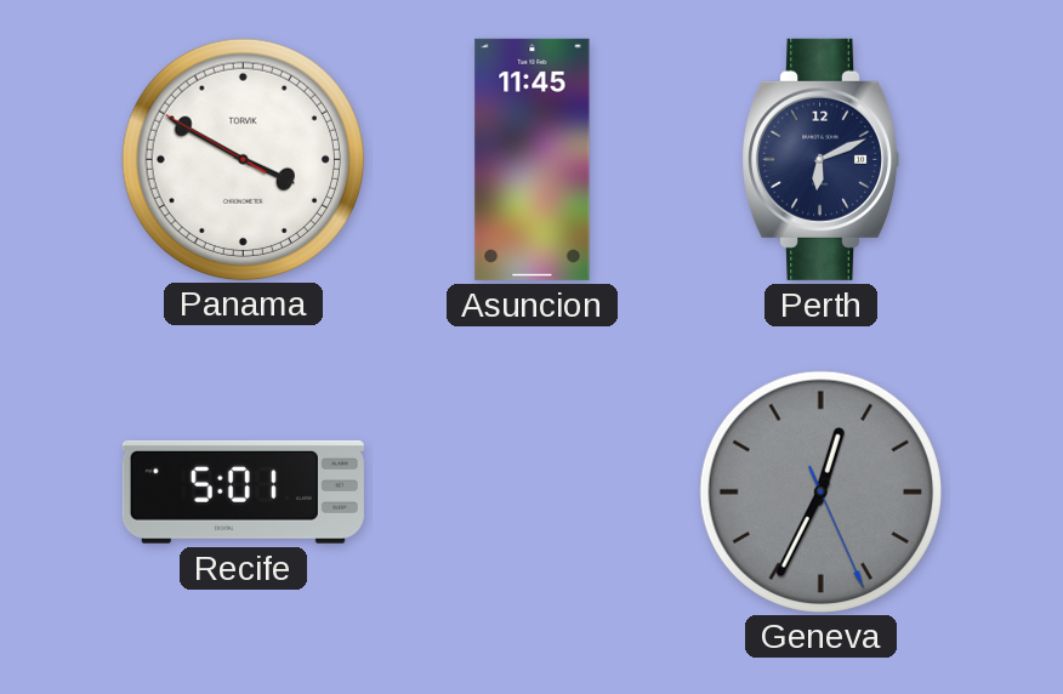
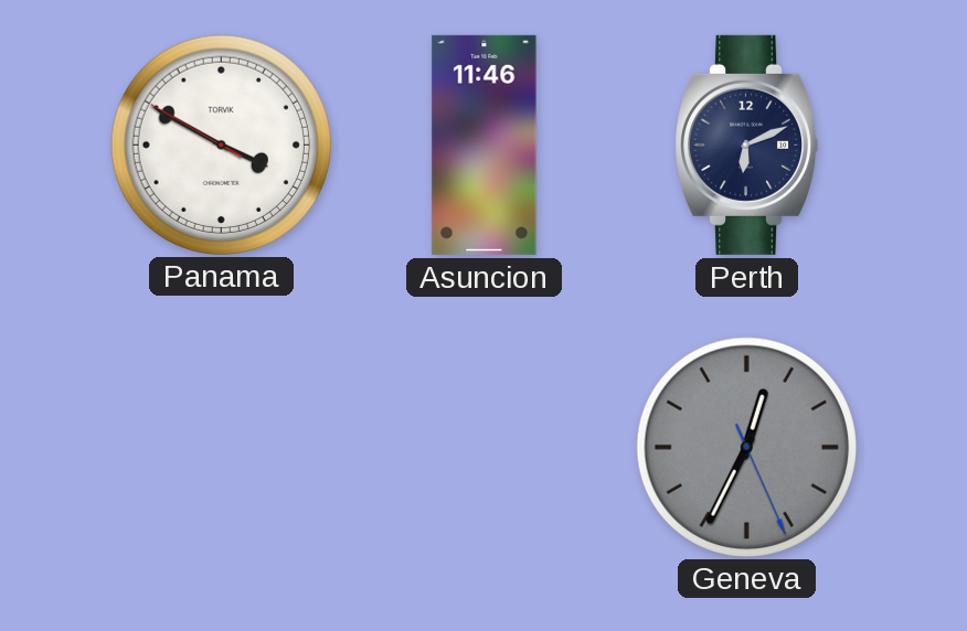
Asuncion: 11:45 -> 11:46
Recife: 5:01 -> none
